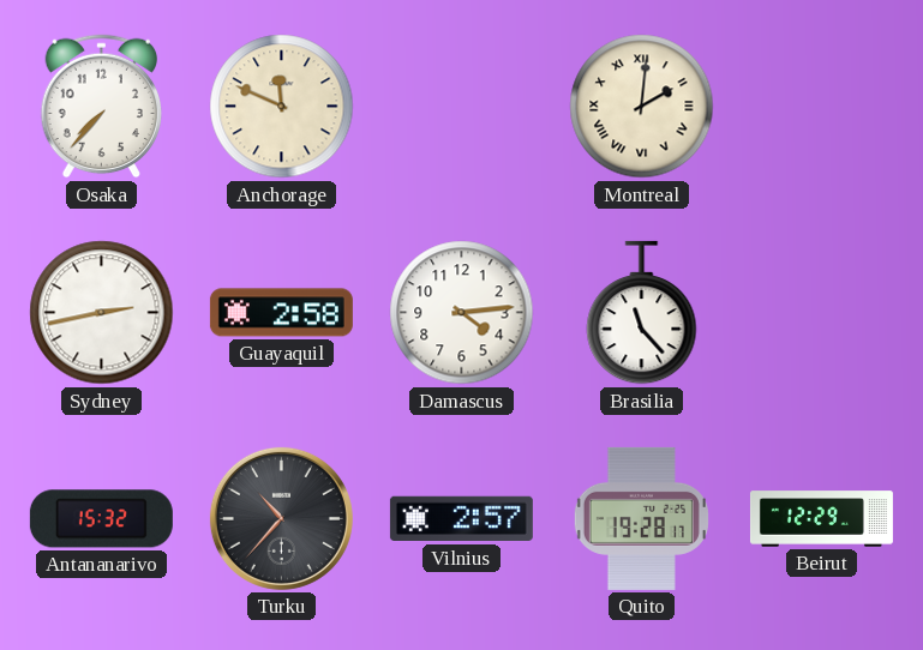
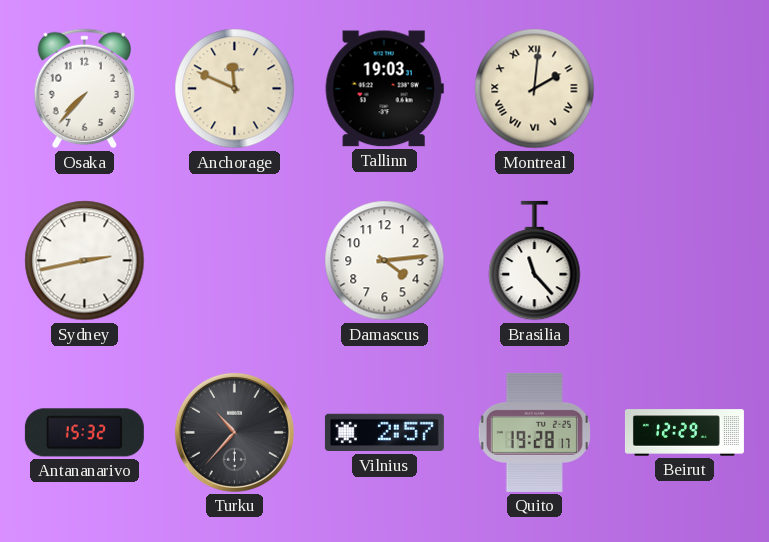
Tallinn: none -> 19:03
Guayaquil: 2:58 -> none
